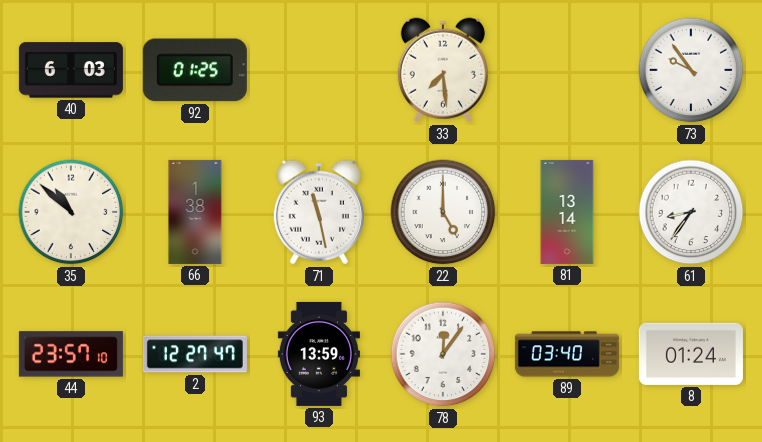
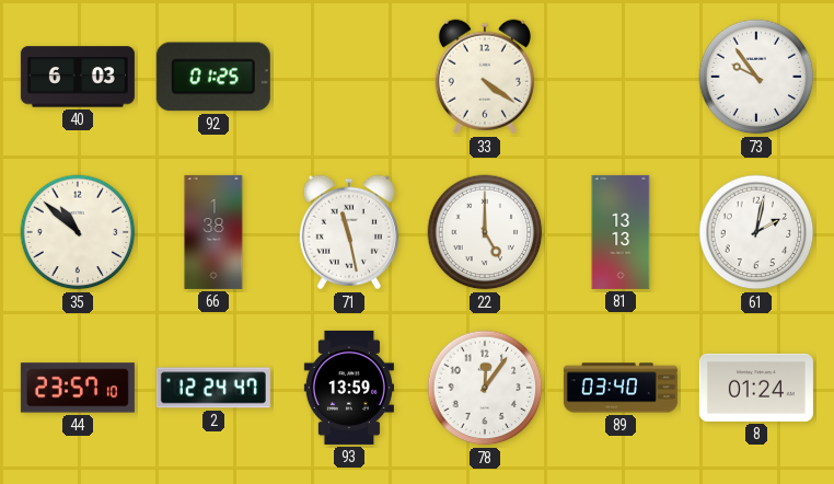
33: 7:29 -> 4:21
81: 13:14 -> 13:13
61: 8:36 -> 2:02
2: 12:27 -> 12:24
